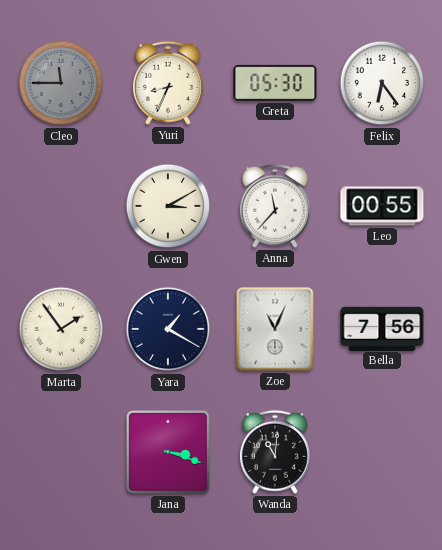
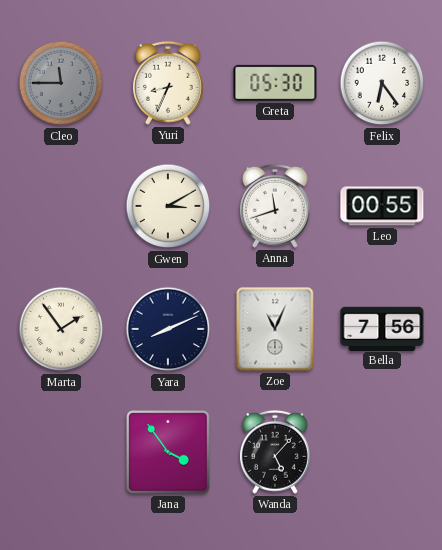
Anna: 11:37 -> 11:42
Yara: 1:20 -> 8:11
Jana: 3:18 -> 3:54
Wanda: 11:01 -> 5:07
